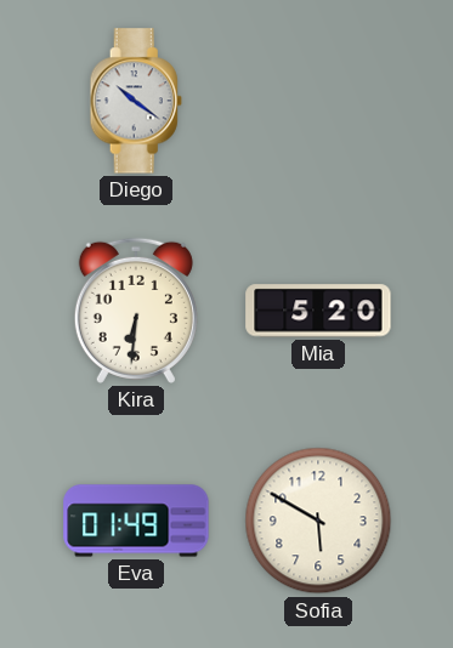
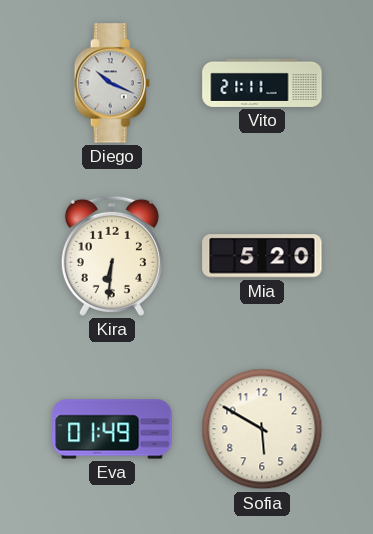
Diego: 10:21 -> 10:19
Vito: none -> 21:11
